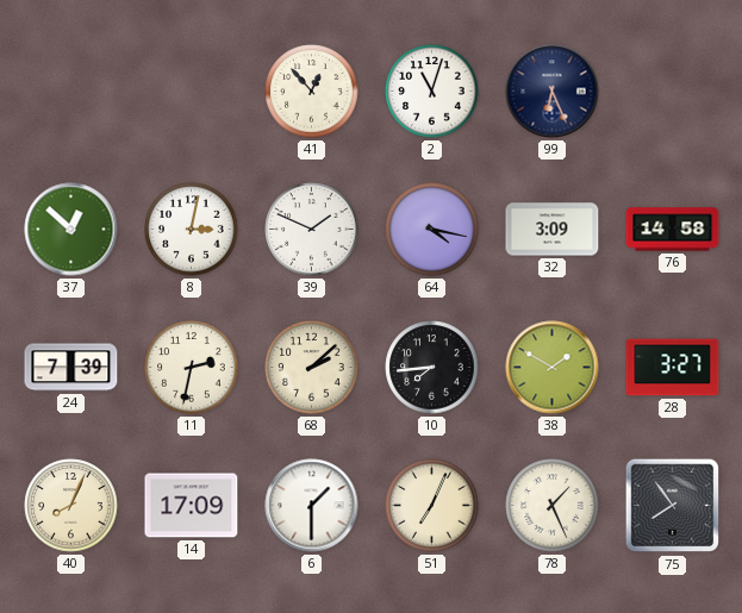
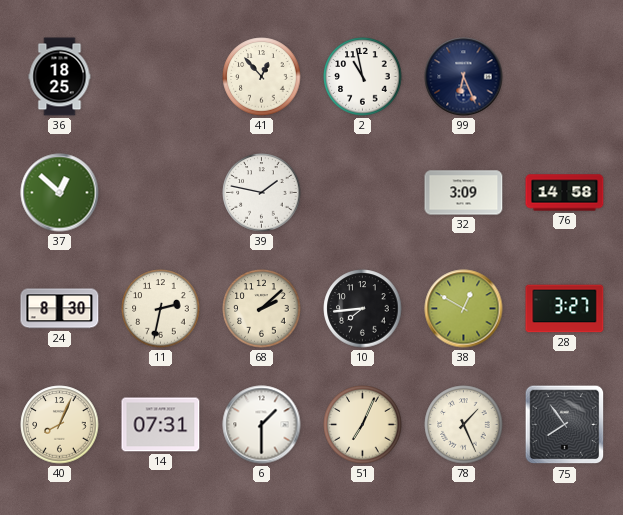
36: none -> 18:25
2: 11:03 -> 10:58
8: 3:02 -> none
39: 1:49 -> 1:47
64: 4:17 -> none
24: 7:39 -> 8:30
38: 1:50 -> 12:50
14: 17:09 -> 07:31
